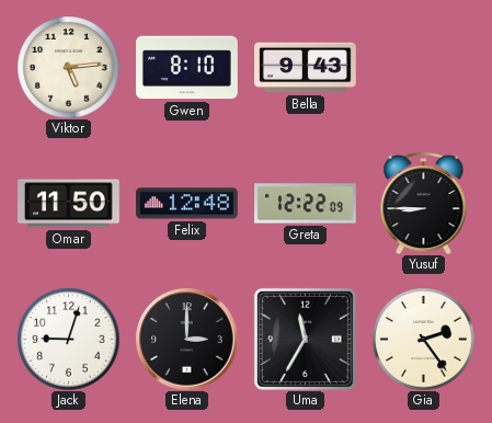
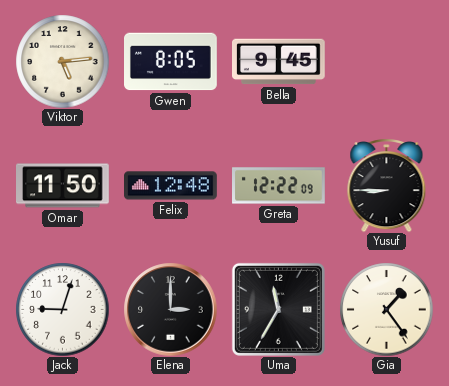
Gwen: 8:10 -> 8:05
Bella: 9:43 -> 9:45
Gia: 2:24 -> 1:24
